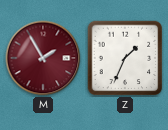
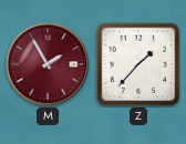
Z: 1:34 -> 1:37
